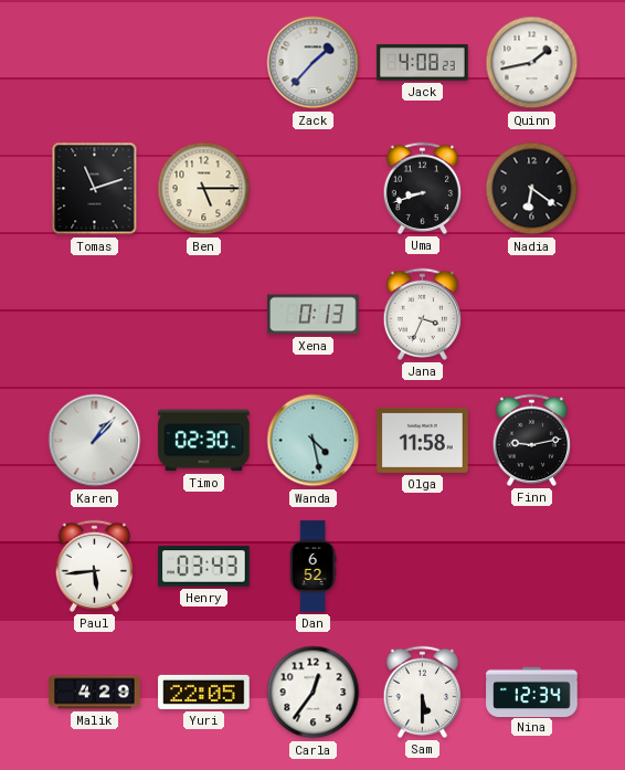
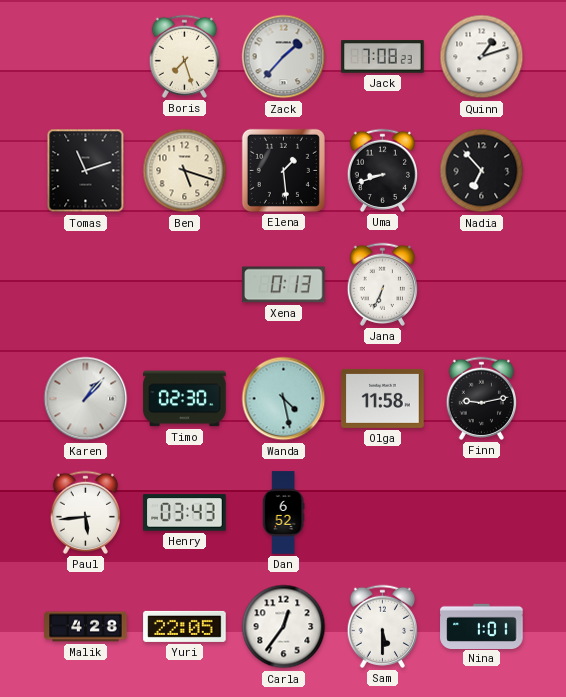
Boris: none -> 7:27
Jack: 4:08 -> 7:08
Quinn: 1:43 -> 1:12
Ben: 5:15 -> 5:18
Elena: none -> 1:29
Nadia: 6:21 -> 6:53
Jana: 3:34 -> 6:34
Malik: 4:29 -> 4:28
Nina: 12:34 -> 1:01
